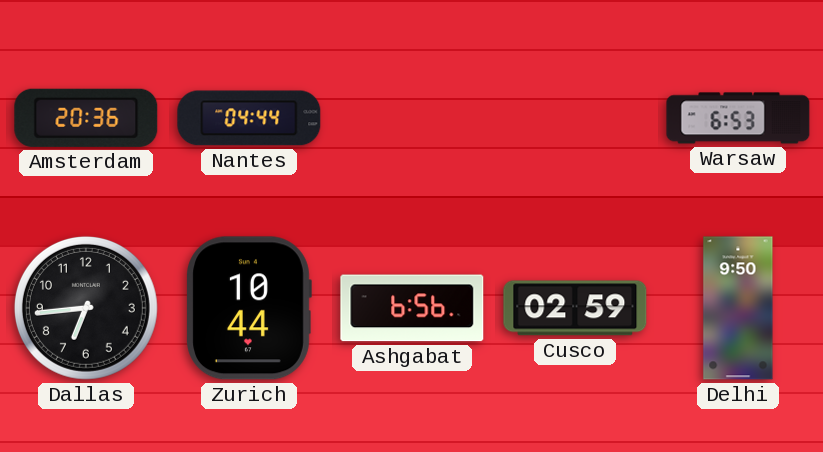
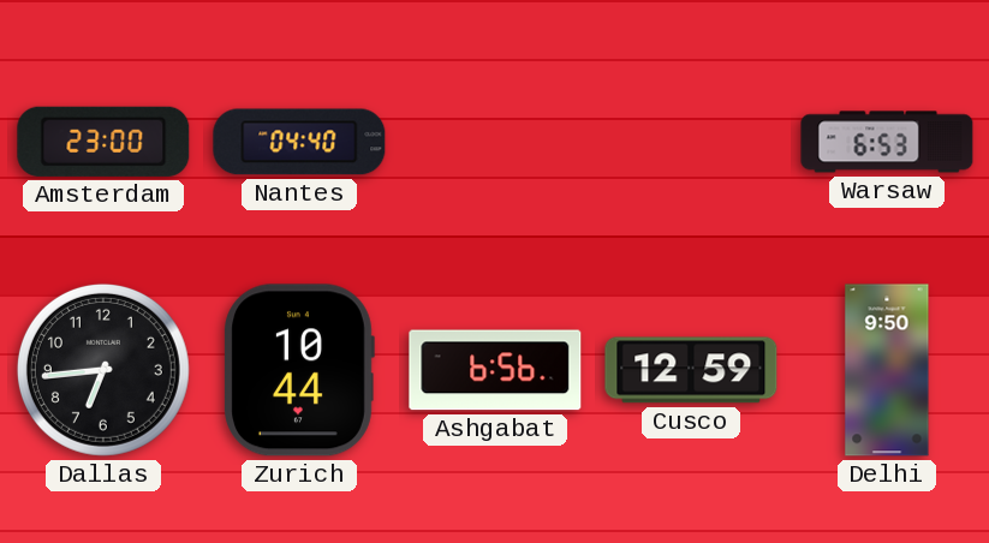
Amsterdam: 20:36 -> 23:00
Nantes: 04:44 -> 04:40
Cusco: 02:59 -> 12:59
